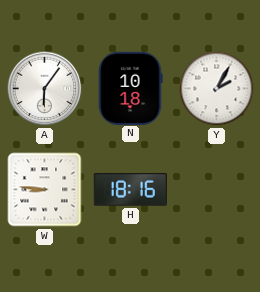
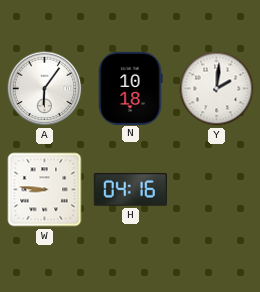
Y: 2:05 -> 2:01
H: 18:16 -> 04:16
